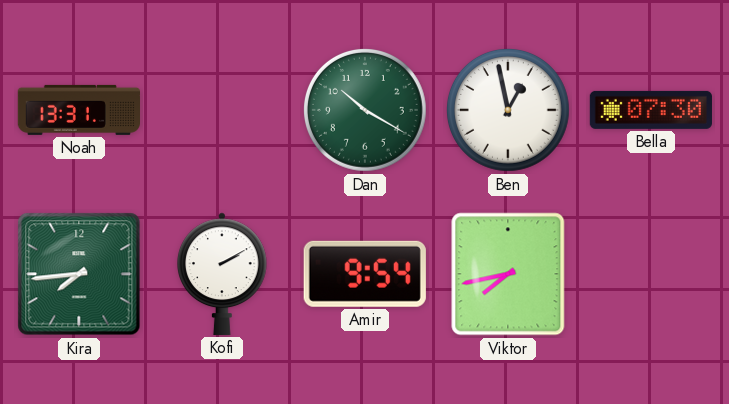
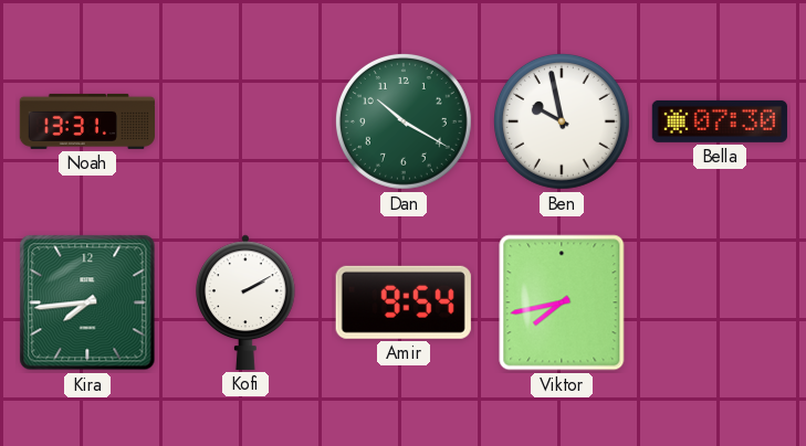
Ben: 12:58 -> 9:58
